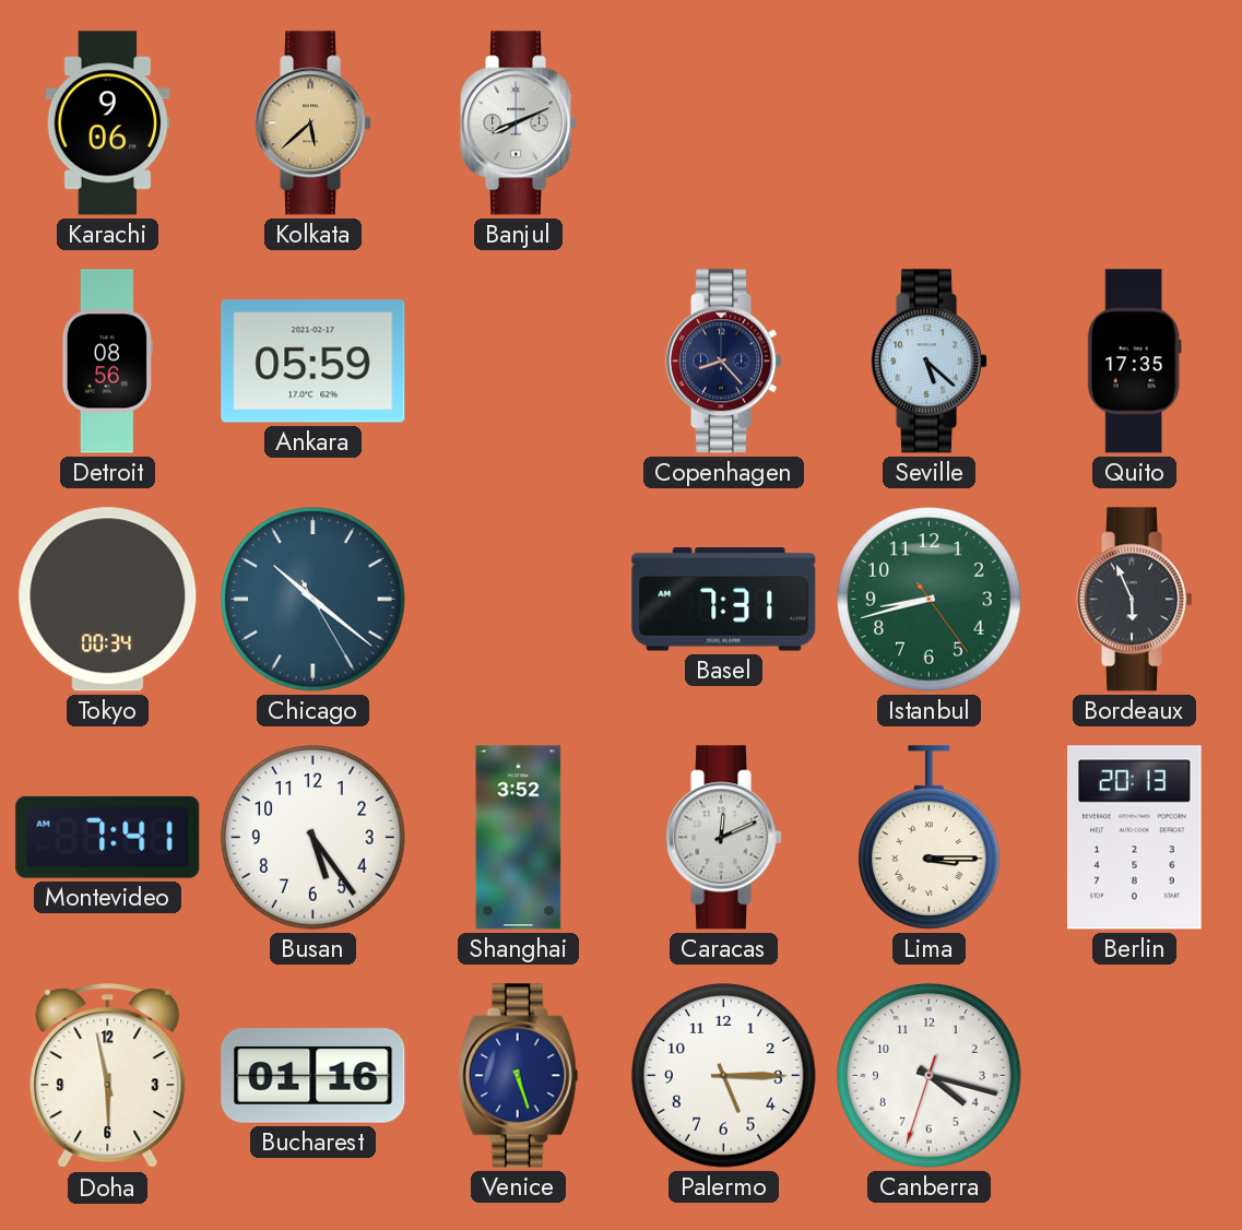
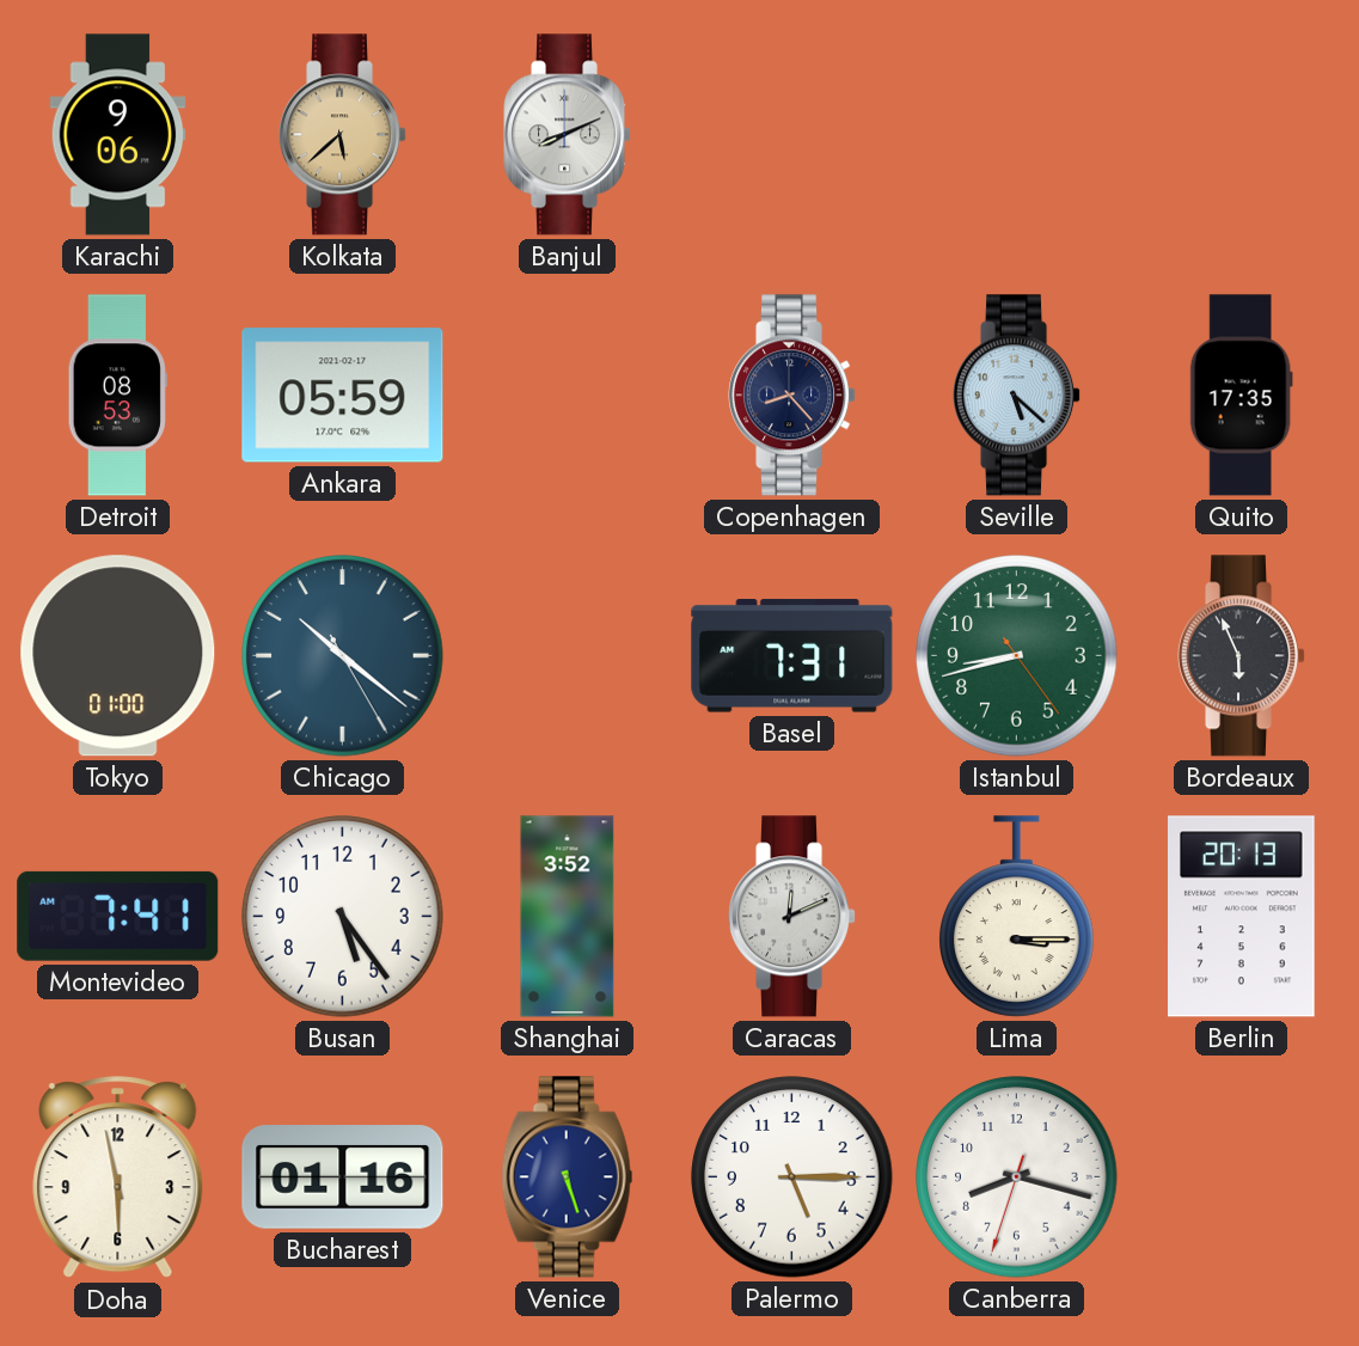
Detroit: 08:56 -> 08:53
Tokyo: 00:34 -> 01:00
Canberra: 4:17 -> 8:17
